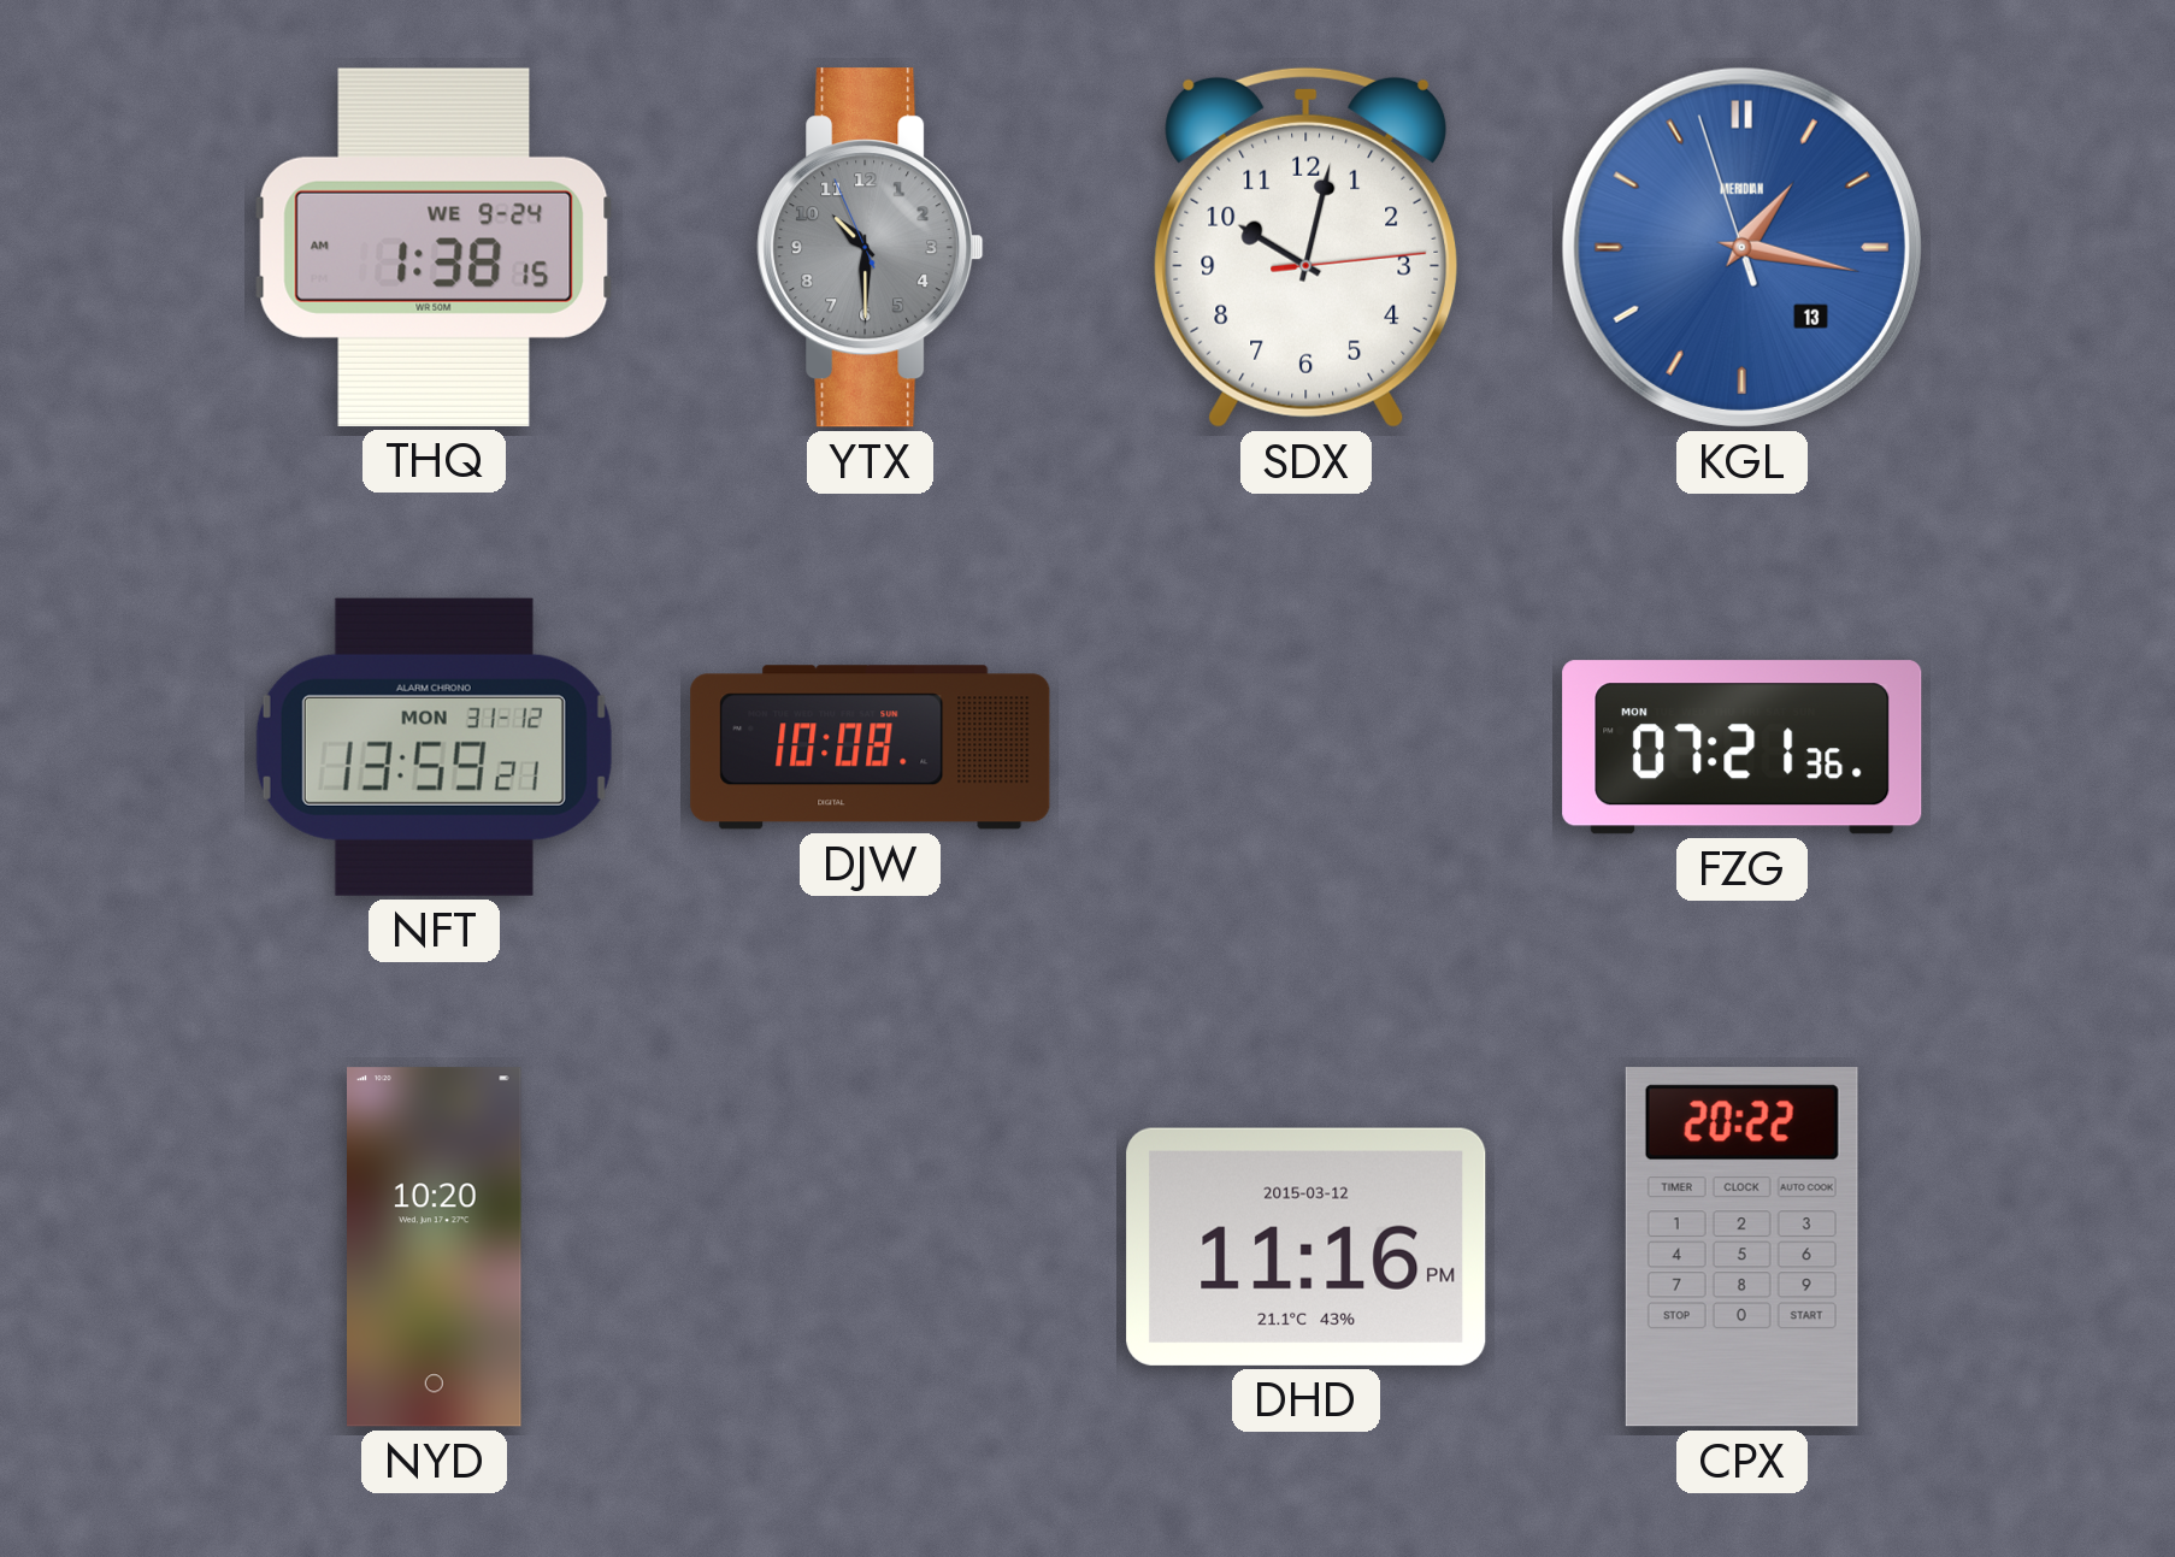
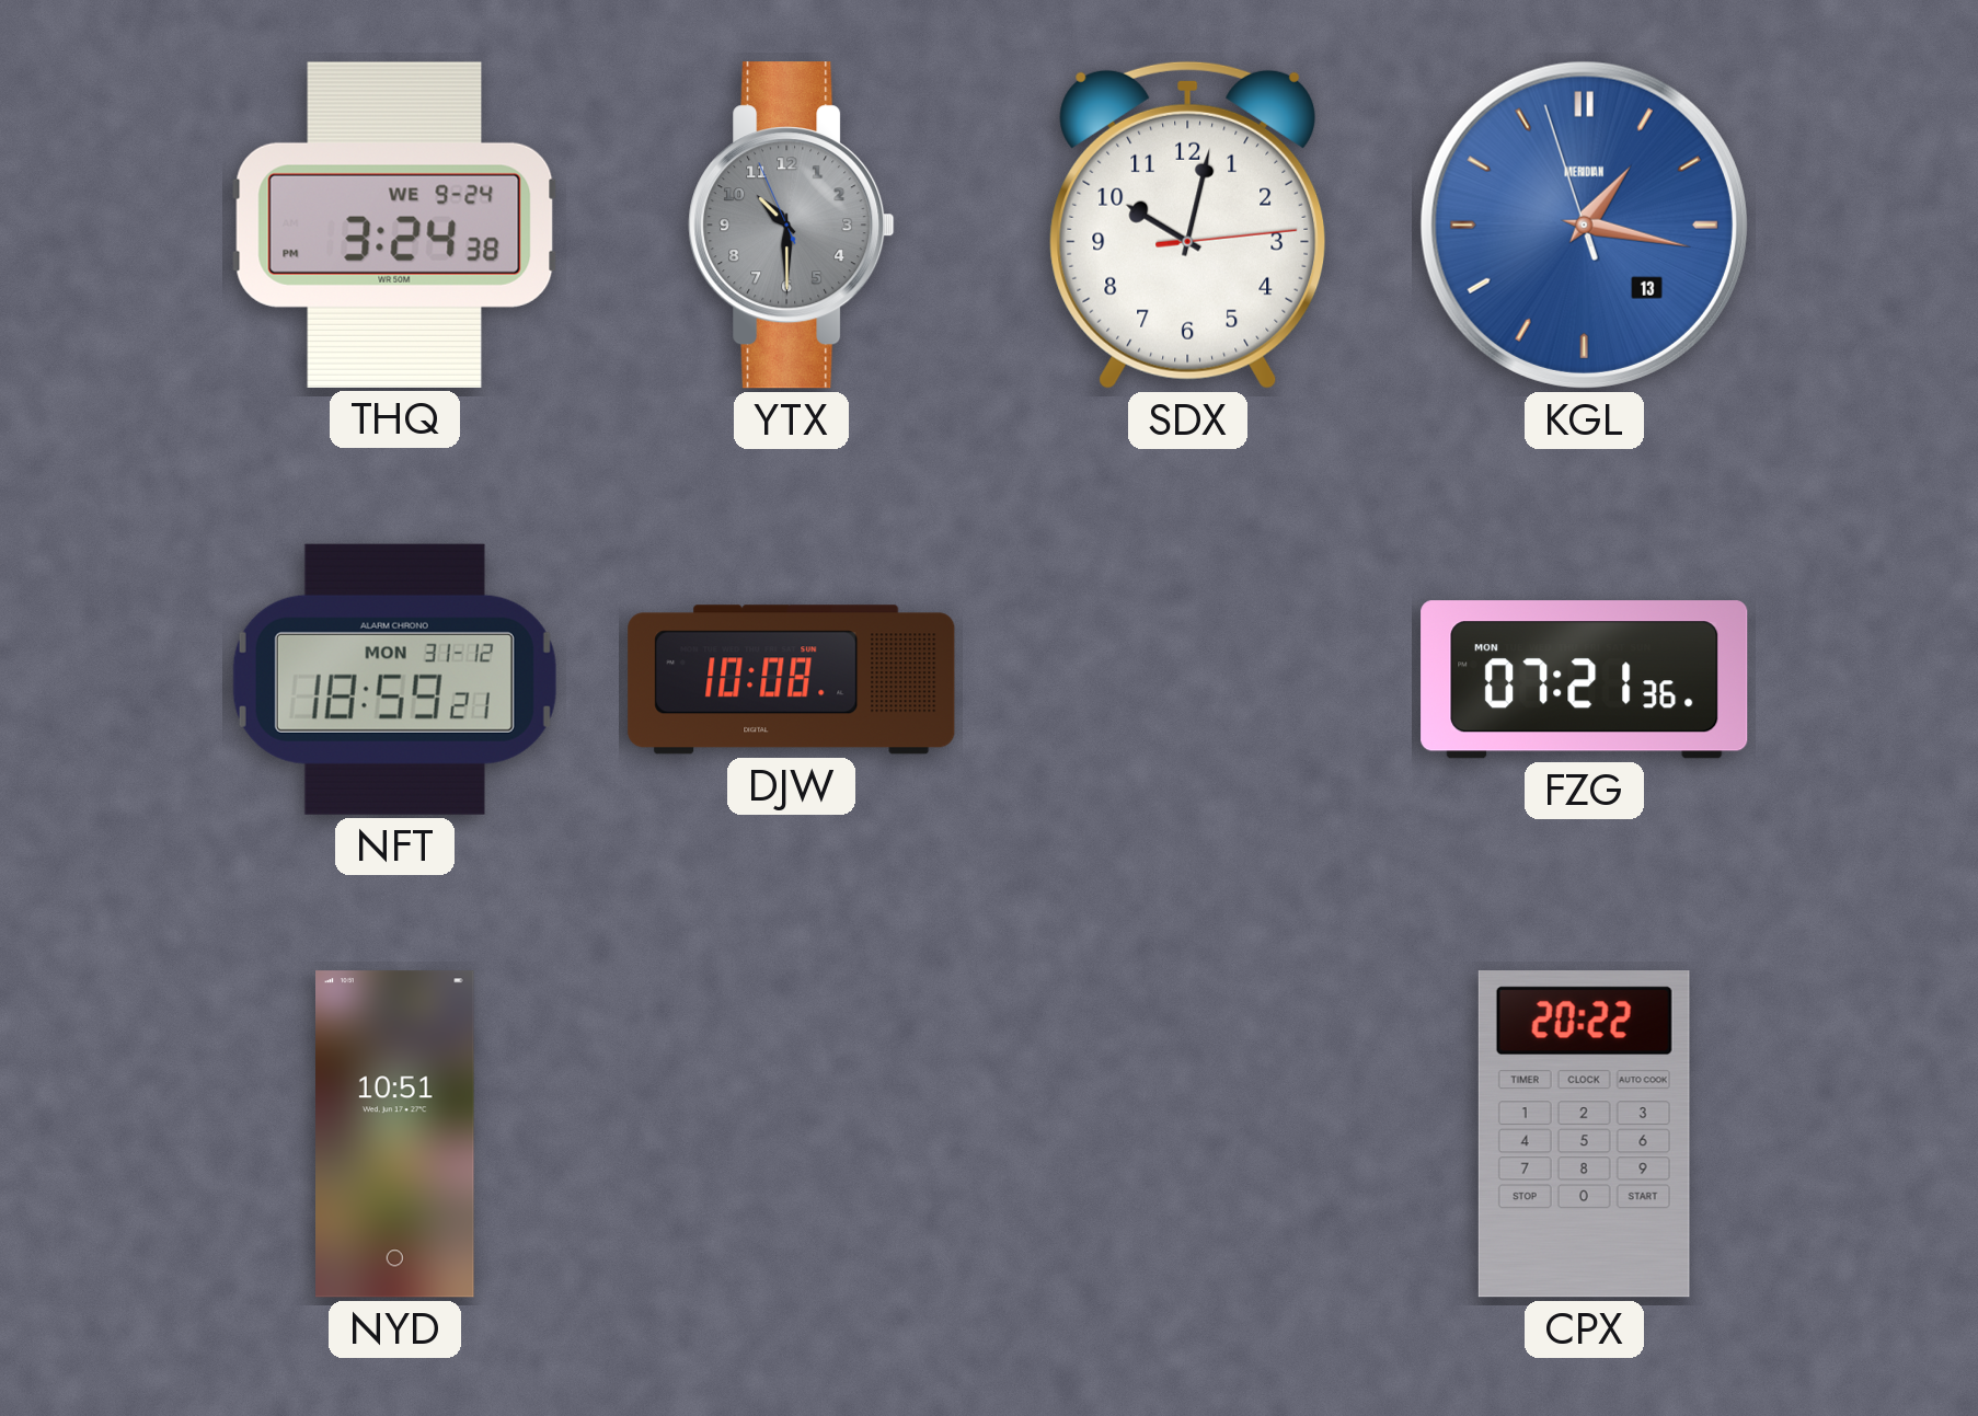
THQ: 1:38 -> 3:24
NFT: 13:59 -> 18:59
NYD: 10:20 -> 10:51
DHD: 11:16 -> none
